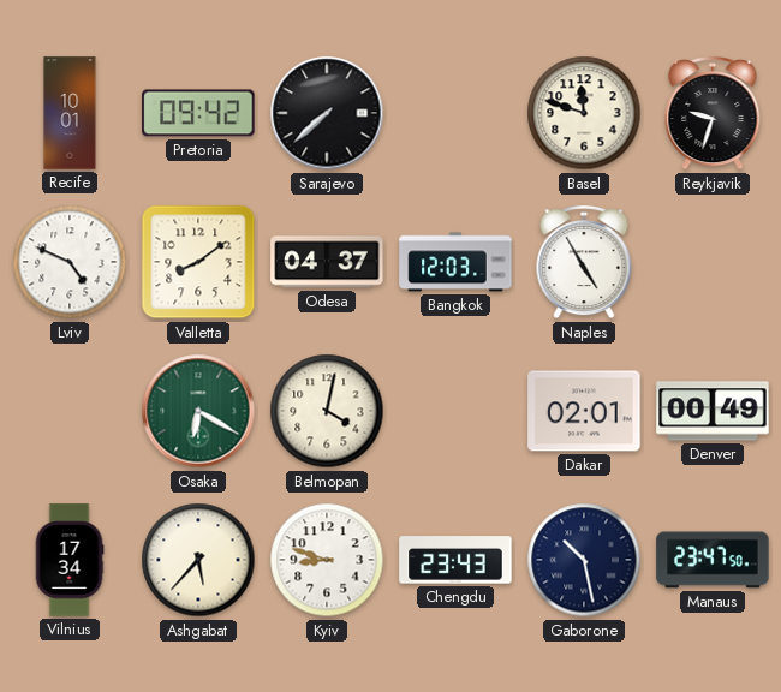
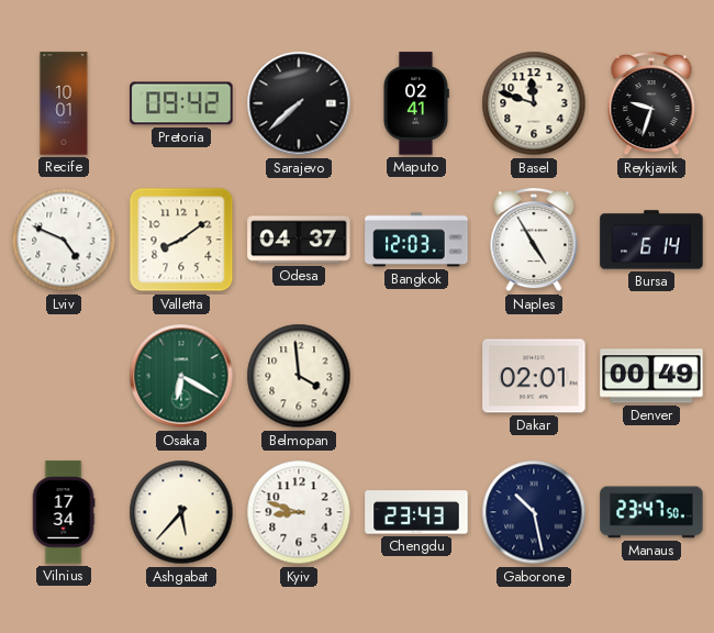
Maputo: none -> 02:41
Bursa: none -> 6:14
Belmopan: 4:02 -> 3:59
